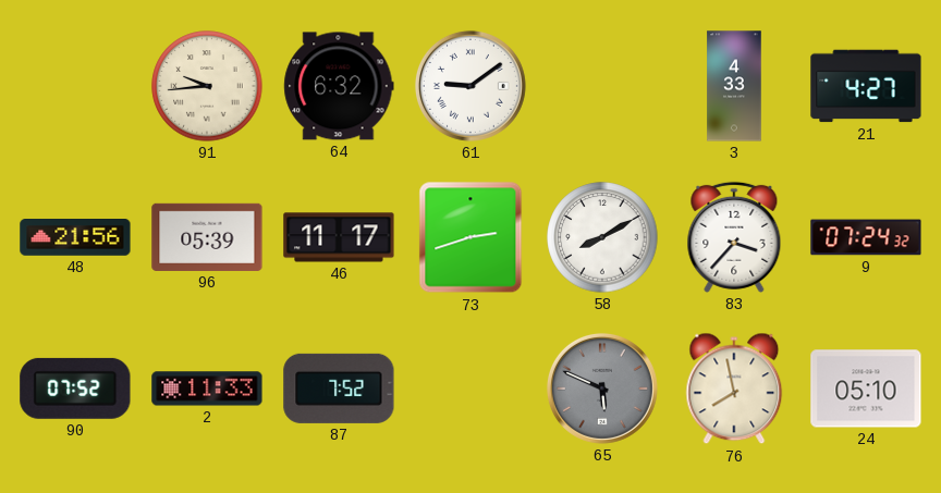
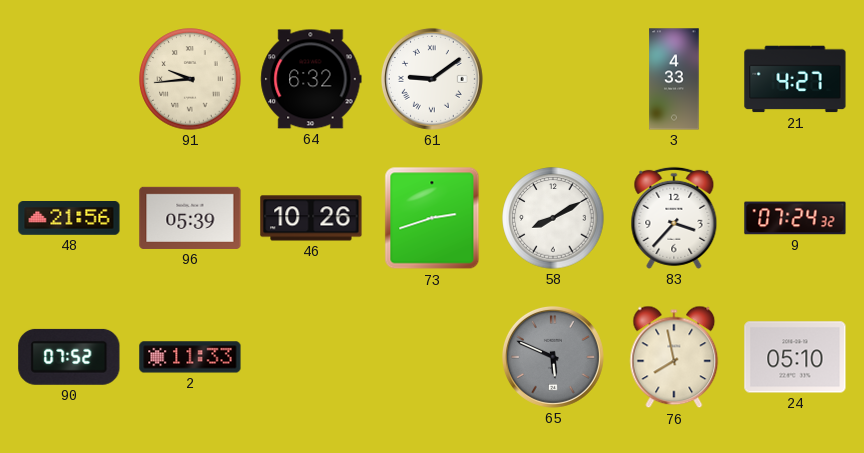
46: 11:17 -> 10:26
87: 7:52 -> none
